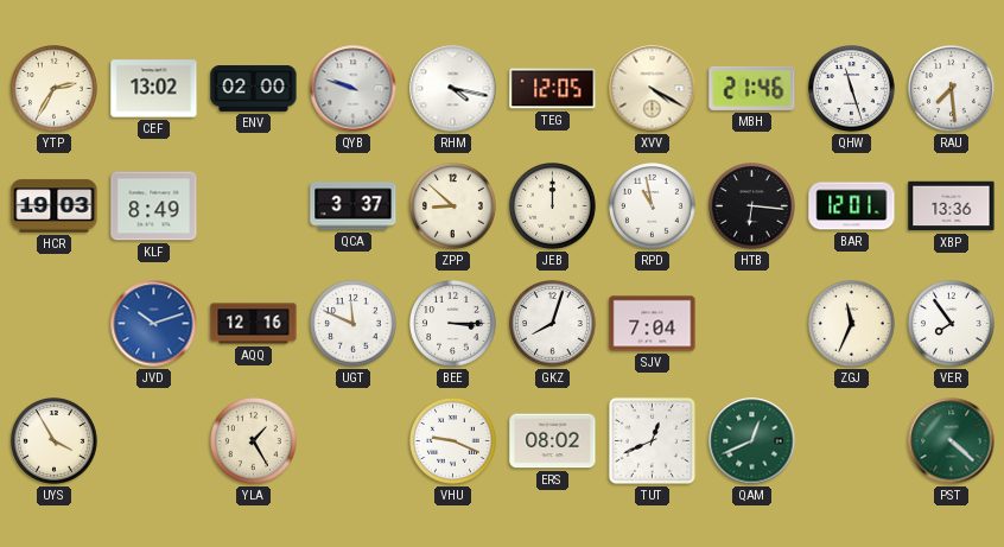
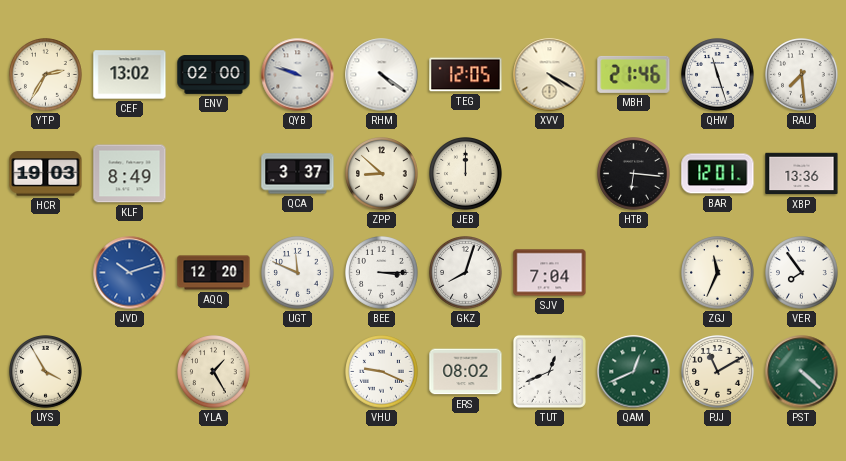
RHM: 4:17 -> 4:21
RPD: 10:58 -> none
AQQ: 12:16 -> 12:20
PJJ: none -> 11:10
